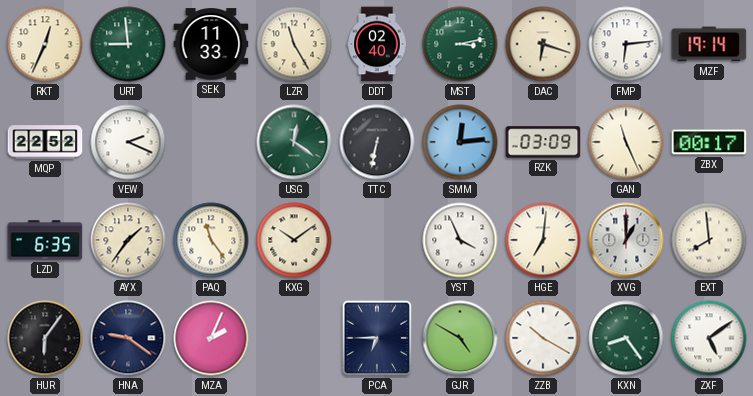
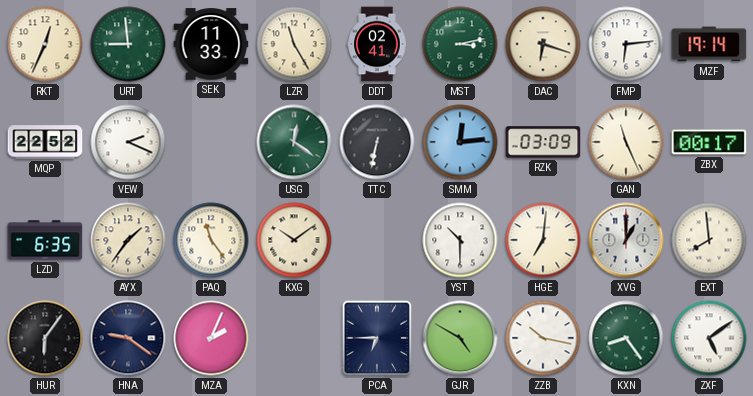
DDT: 02:40 -> 02:41
YST: 3:56 -> 10:30
ZZB: 10:20 -> 10:17
